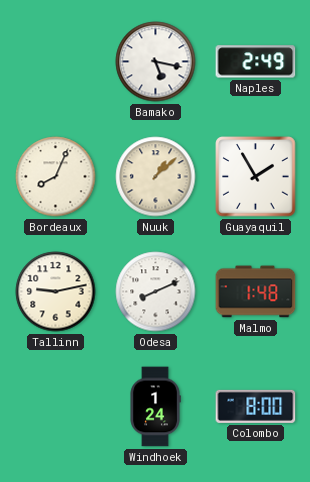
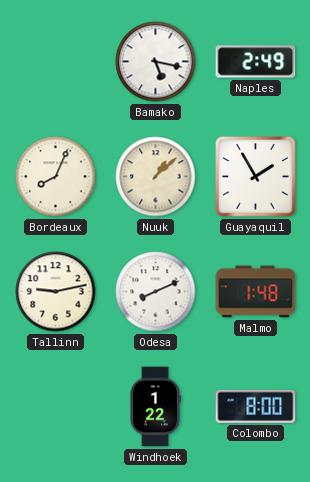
Windhoek: 1:24 -> 1:22
